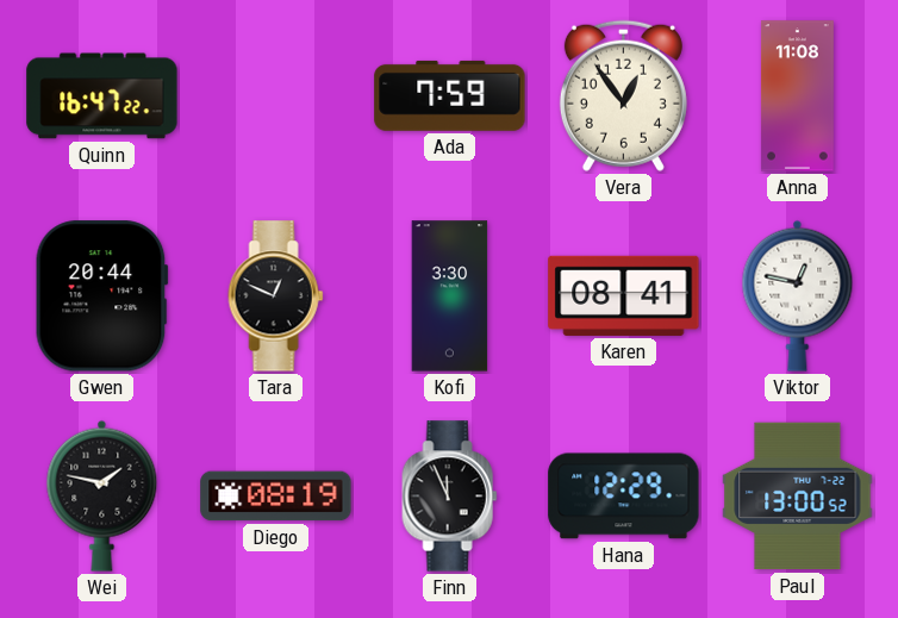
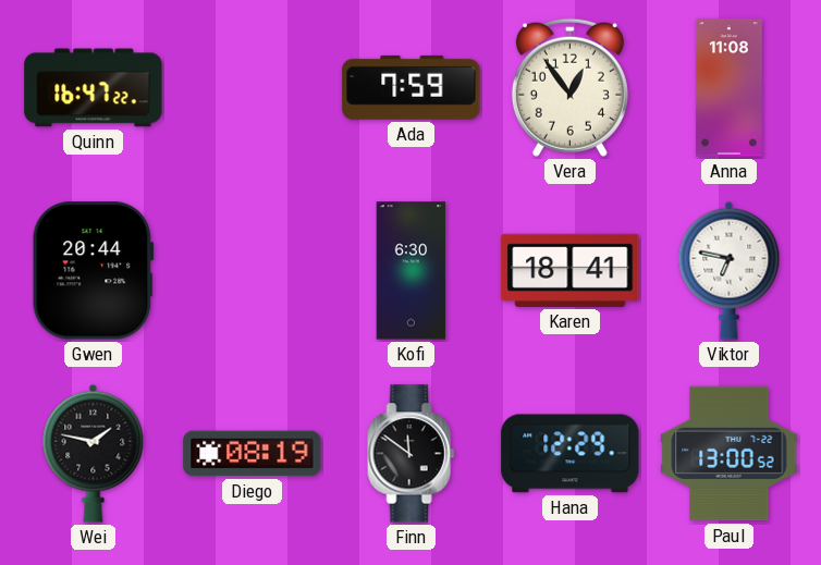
Tara: 12:49 -> none
Kofi: 3:30 -> 6:30
Karen: 08:41 -> 18:41
Viktor: 12:47 -> 6:47
Finn: 11:56 -> 11:51
